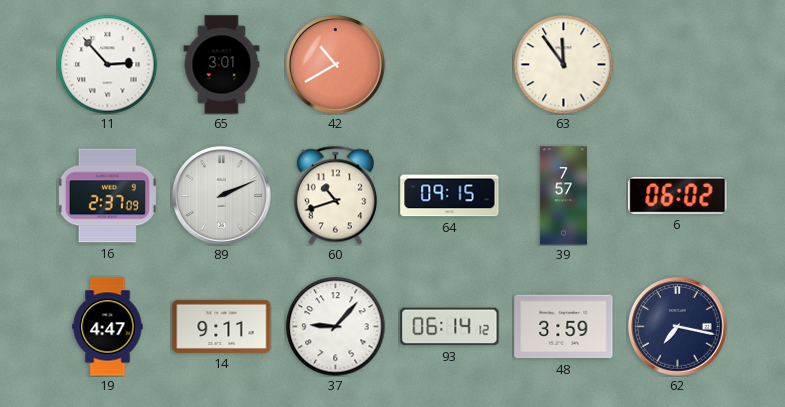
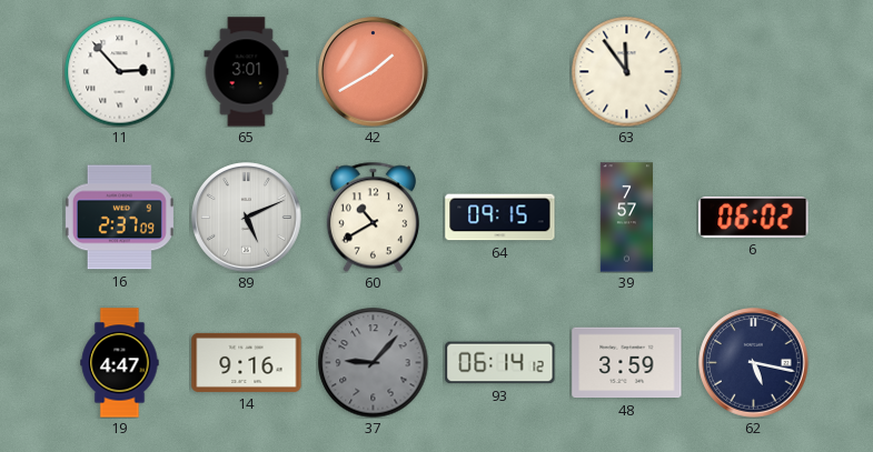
42: 10:40 -> 1:40
89: 2:11 -> 5:11
60: 10:42 -> 10:40
14: 9:11 -> 9:16
37 dial: white -> grey
62: 7:17 -> 5:17
